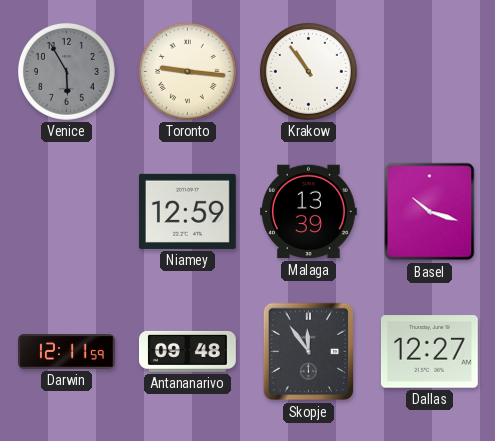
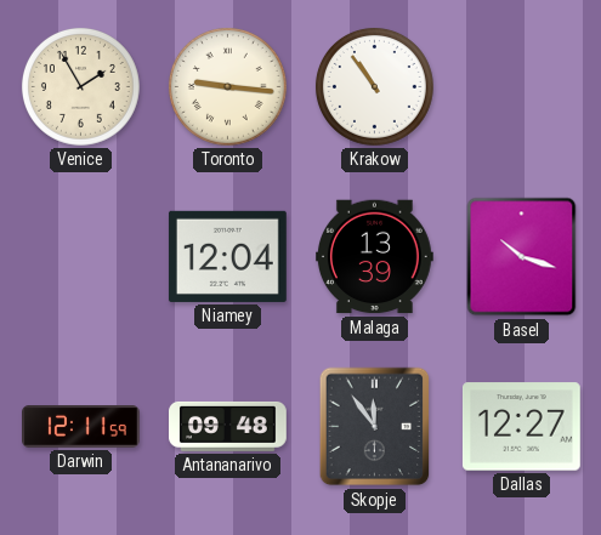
Venice: 5:55 -> 1:55
Venice dial: grey -> cream
Niamey: 12:59 -> 12:04
